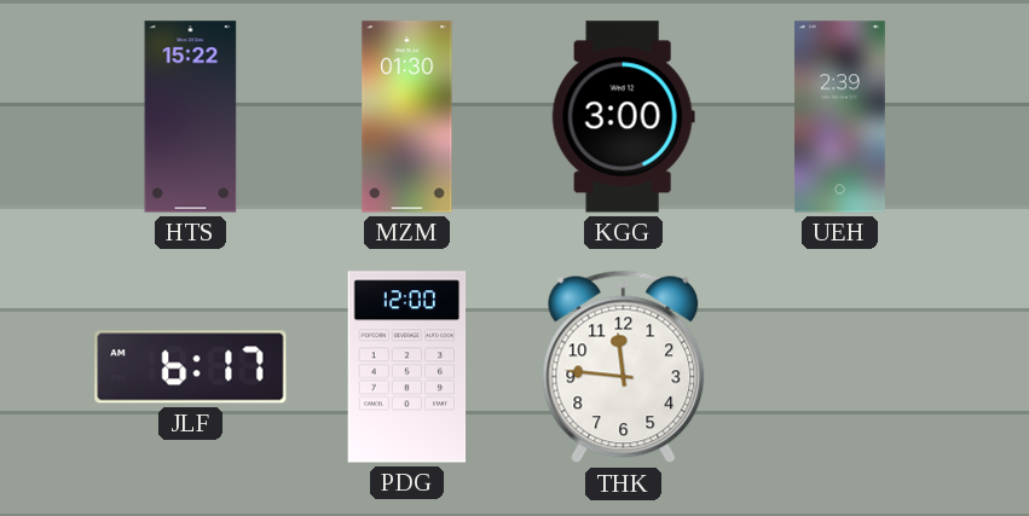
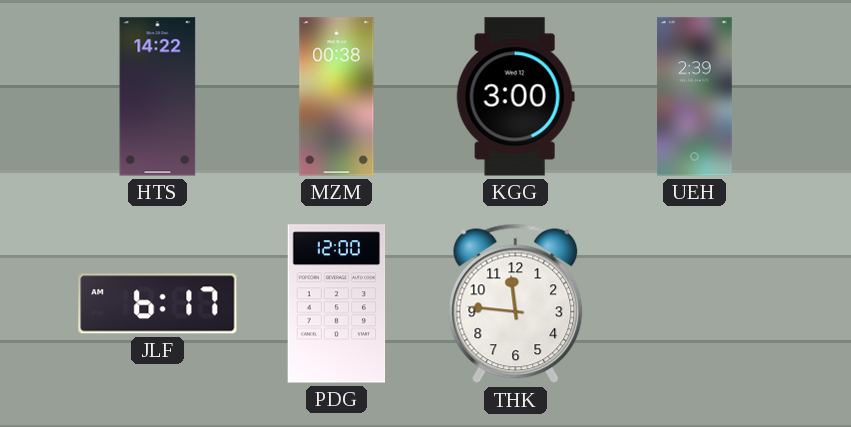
HTS: 15:22 -> 14:22
MZM: 01:30 -> 00:38
